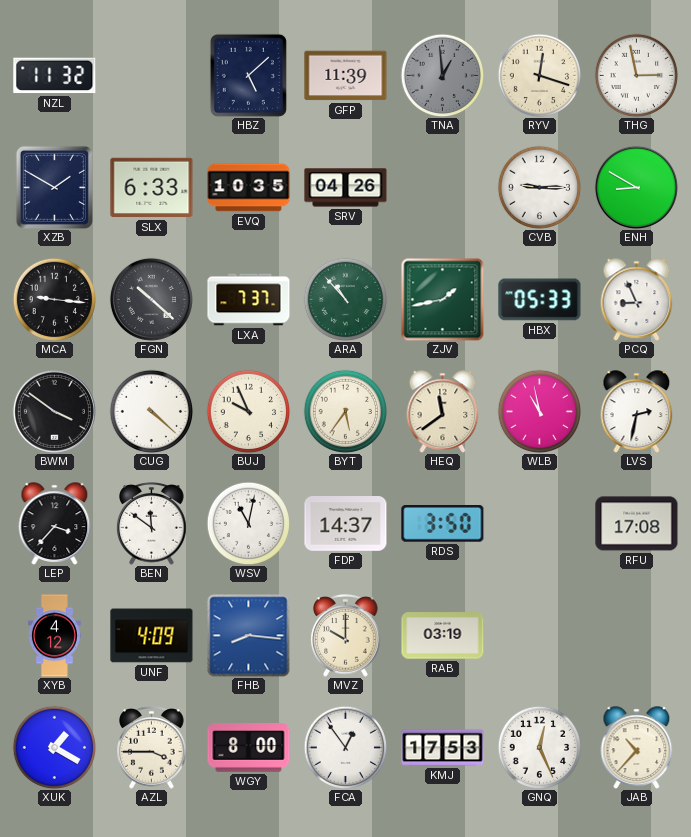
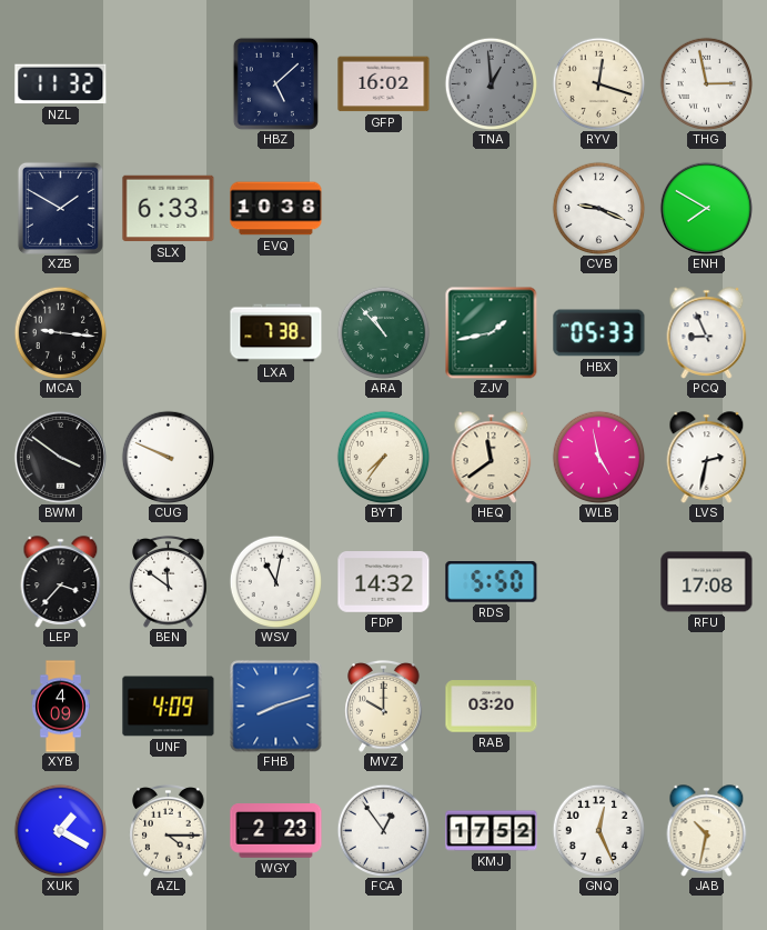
GFP: 11:39 -> 16:02
EVQ: 10:35 -> 10:38
SRV: 04:26 -> none
CVB: 9:15 -> 9:19
ENH: 8:50 -> 7:50
FGN: 10:22 -> none
LXA: 7:37 -> 7:38
CUG: 4:22 -> 9:49
BUJ: 9:56 -> none
BYT: 5:36 -> 7:36
WLB: 10:58 -> 4:58
FDP: 14:37 -> 14:32
RDS: 3:50 -> 5:50
XYB: 4:12 -> 4:09
FHB: 8:16 -> 8:12
RAB: 03:19 -> 03:20
AZL: 3:45 -> 4:15
WGY: 8:00 -> 2:23
KMJ: 17:53 -> 17:52
JAB: 10:37 -> 10:32
